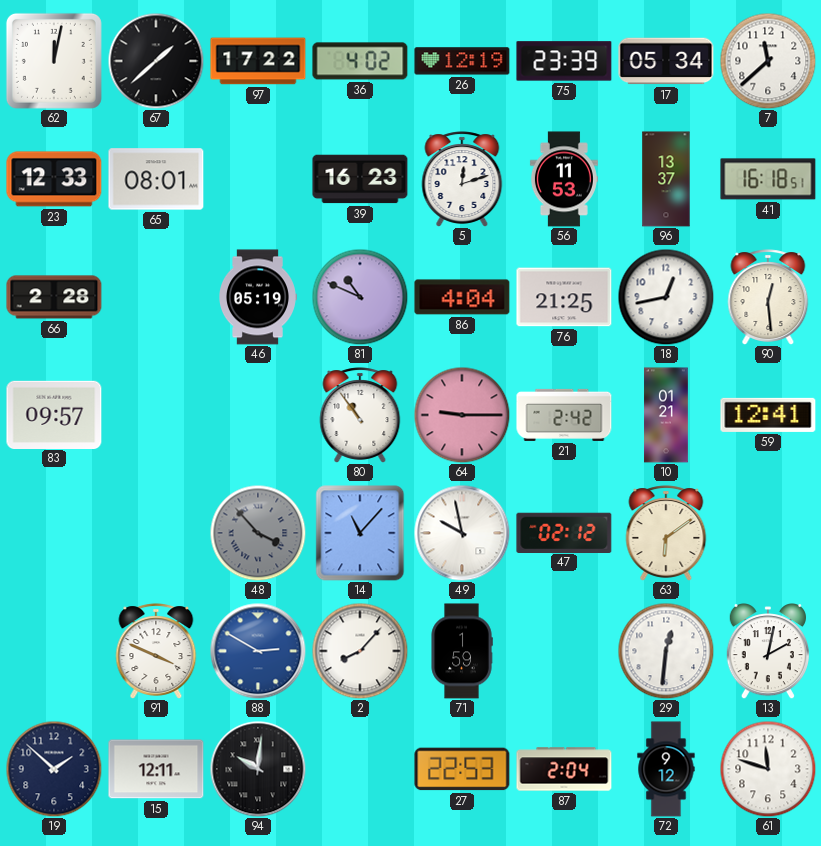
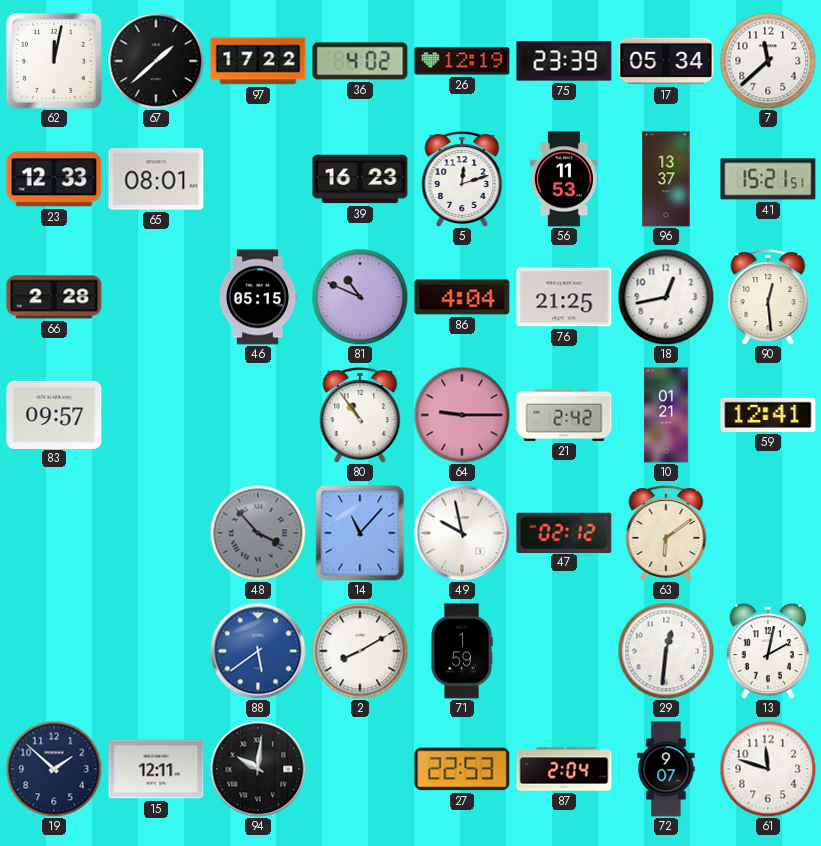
41: 16:18 -> 15:21
46: 05:19 -> 05:15
91: 3:49 -> none
88: 2:50 -> 5:39
2: 8:07 -> 8:10
72: 9:12 -> 9:07
